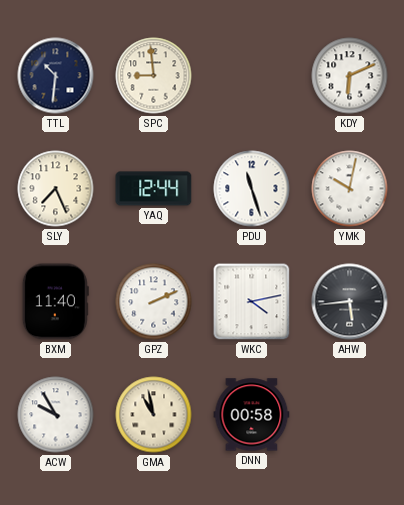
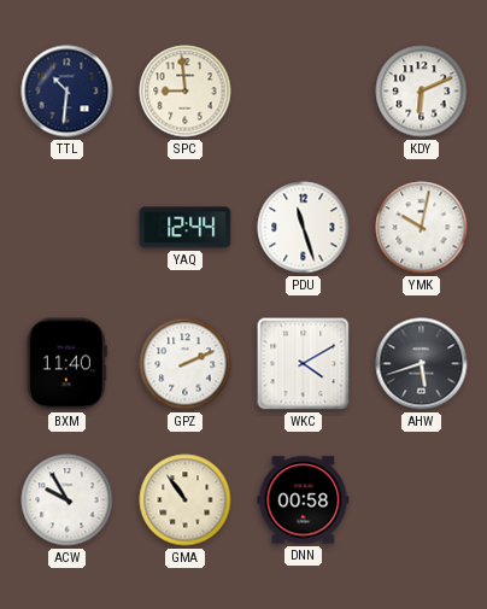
SLY: 7:26 -> none
WKC: 4:13 -> 4:10
AHW: 5:44 -> 5:42
GMA: 10:58 -> 10:54
